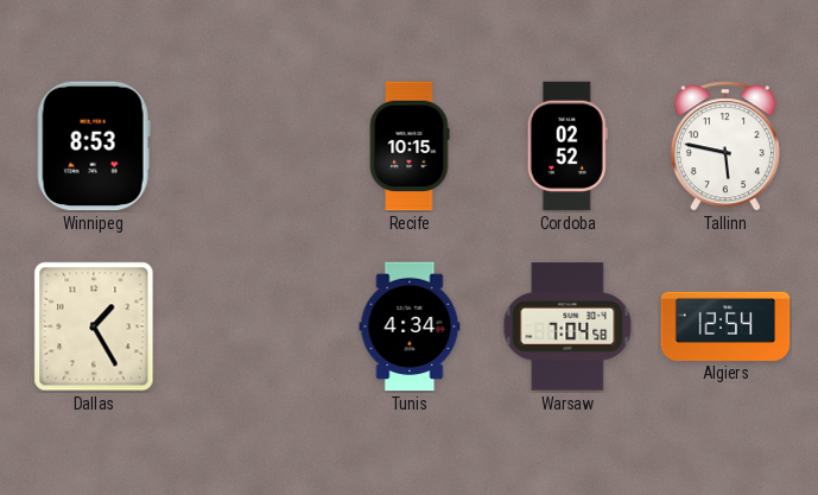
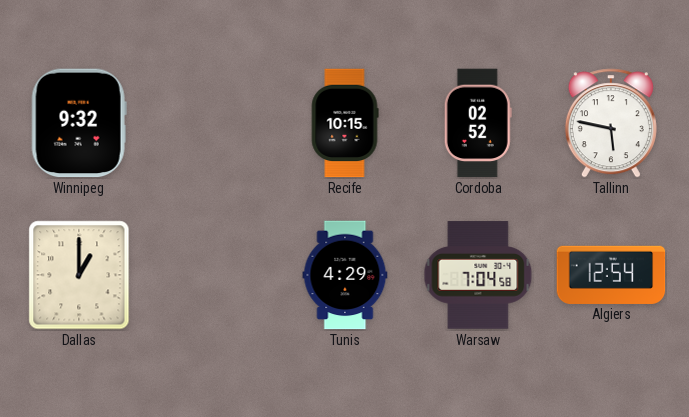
Winnipeg: 8:53 -> 9:32
Dallas: 1:25 -> 1:00
Tunis: 4:34 -> 4:29
